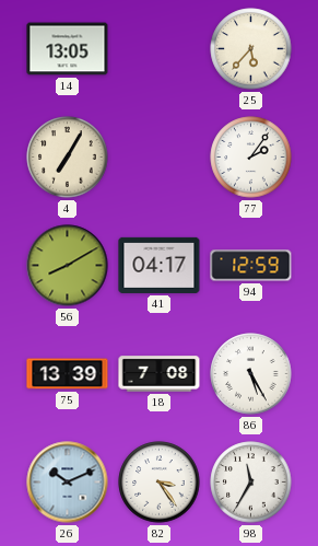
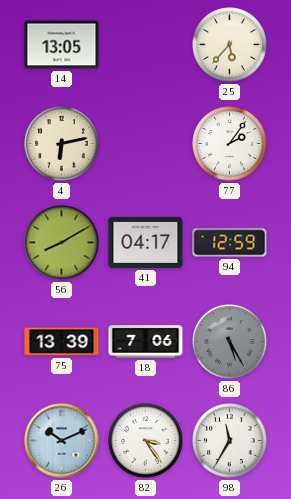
4: 7:05 -> 6:13
18: 7:08 -> 7:06
86 dial: white -> grey
